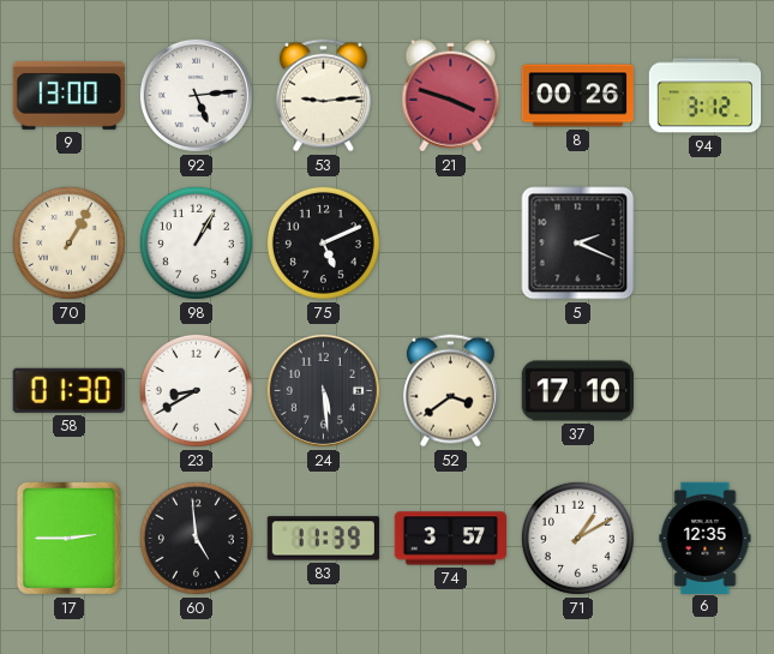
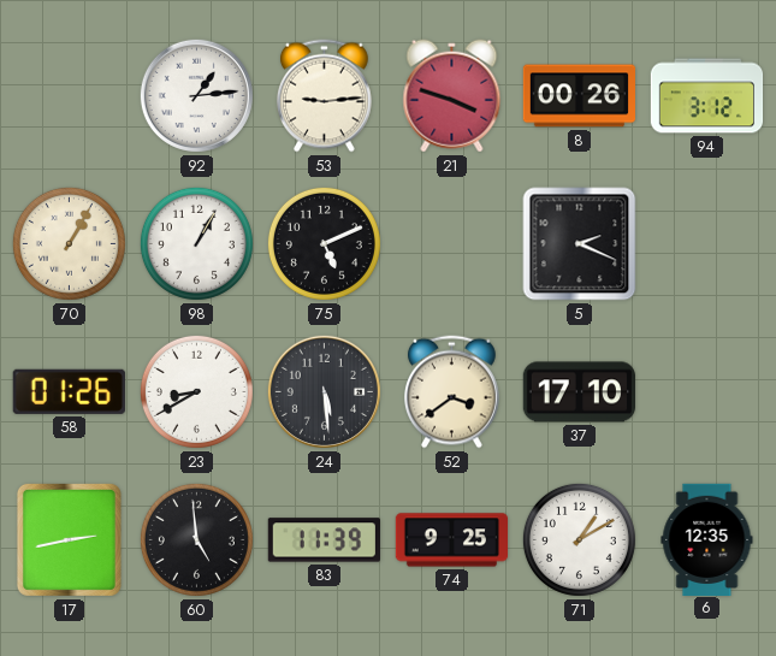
9: 13:00 -> none
92: 5:14 -> 1:14
58: 01:30 -> 01:26
17: 2:45 -> 2:43
74: 3:57 -> 9:25
